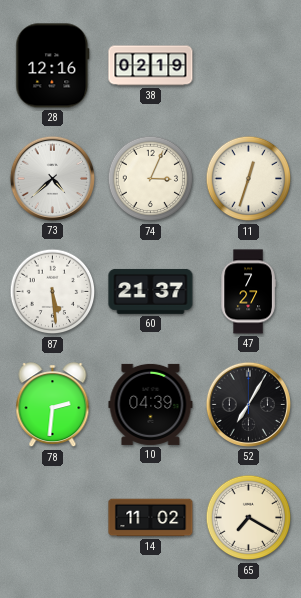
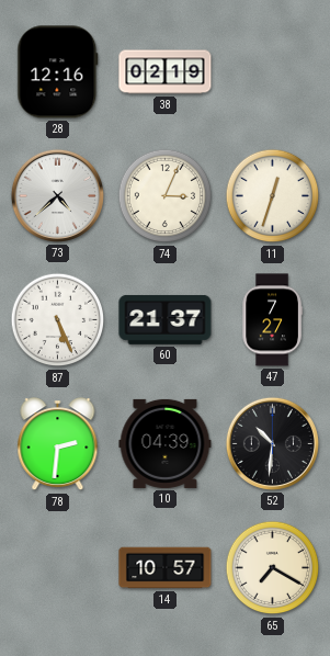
87: 5:29 -> 5:26
52: 7:05 -> 10:31
14: 11:02 -> 10:57
